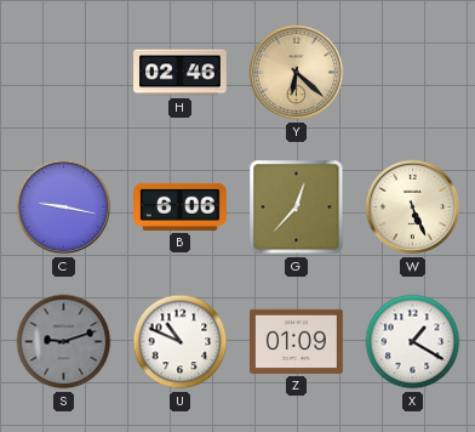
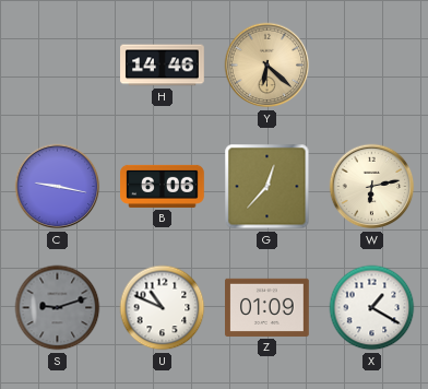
H: 02:46 -> 14:46
W: 5:26 -> 6:13
